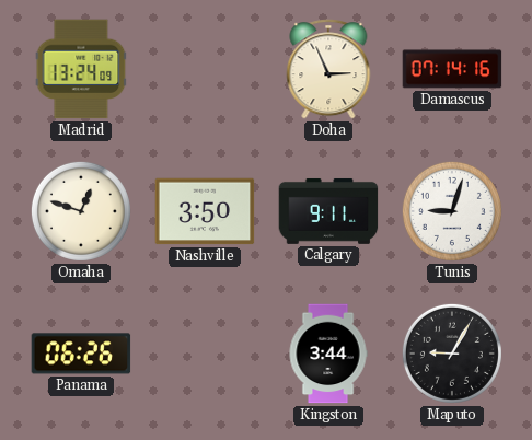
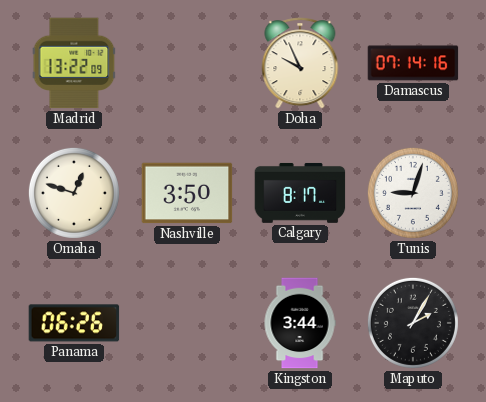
Madrid: 13:24 -> 13:22
Doha: 2:56 -> 9:56
Calgary: 9:11 -> 8:17
Maputo: 9:05 -> 2:05
